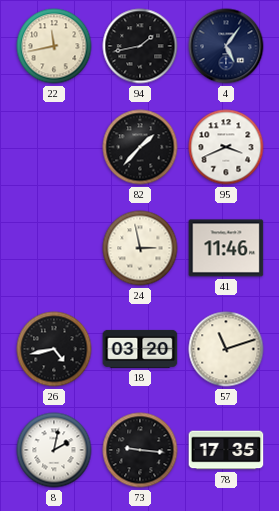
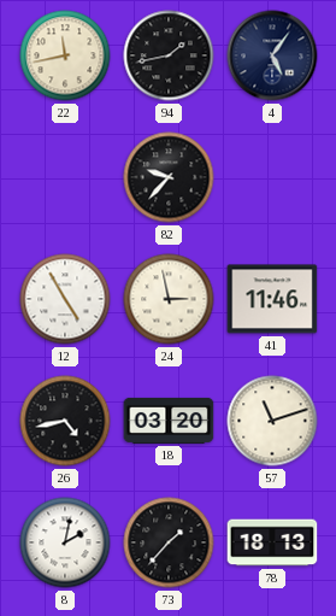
82: 1:37 -> 9:37
95: 3:41 -> none
12: none -> 4:55
73: 9:16 -> 1:37
78: 17:35 -> 18:13
